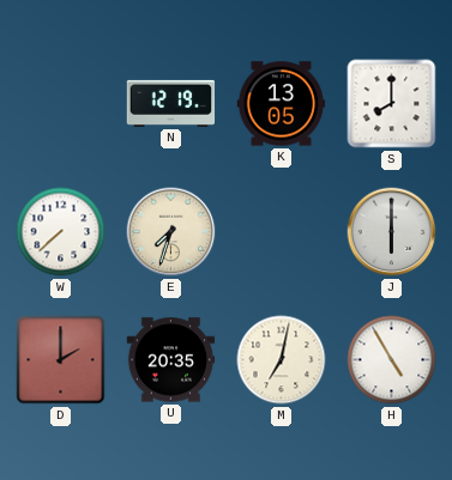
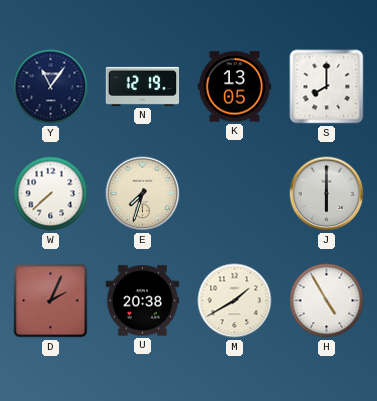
Y: none -> 11:06
D: 2:00 -> 2:04
U: 20:35 -> 20:38
M: 7:02 -> 1:40
